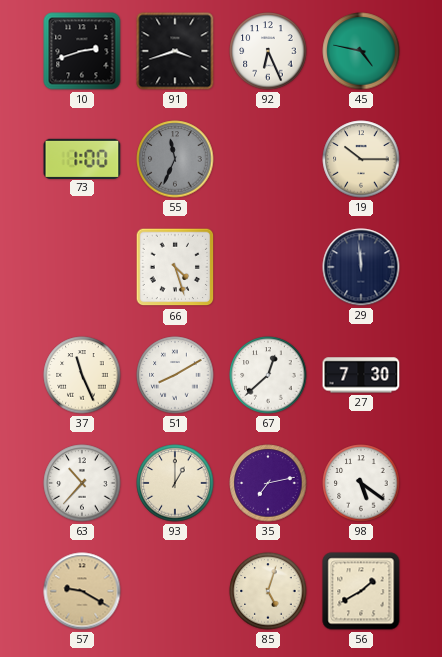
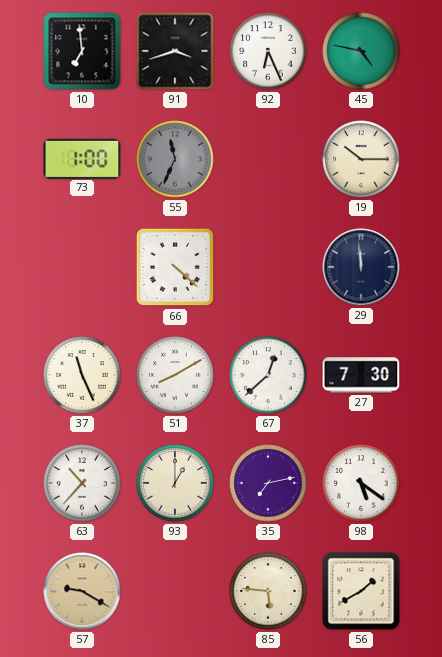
10: 2:42 -> 6:59
66: 4:27 -> 4:22
85: 5:03 -> 5:46
